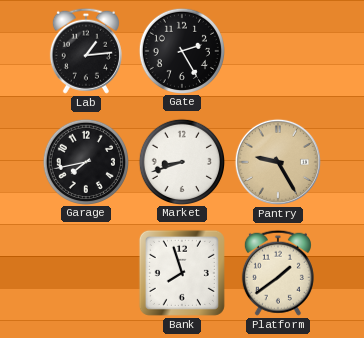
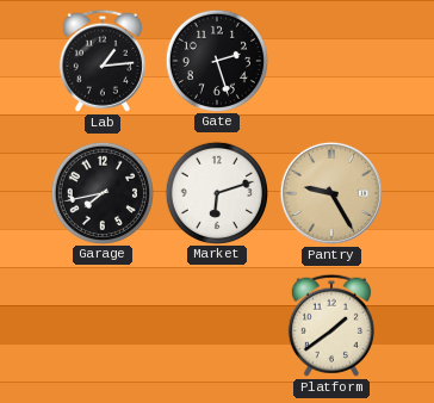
Gate: 2:25 -> 2:27
Market: 8:42 -> 6:12
Bank: 7:57 -> none
